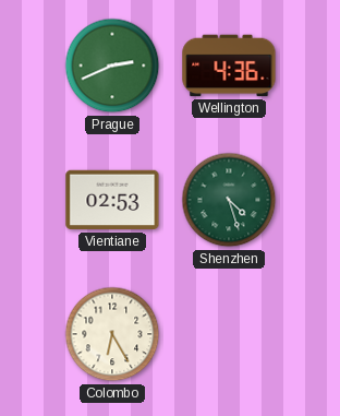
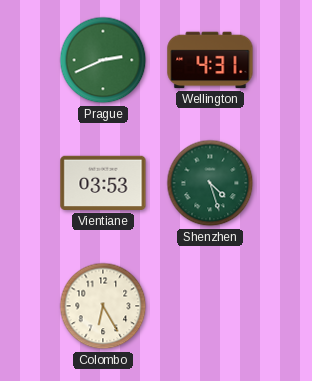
Wellington: 4:36 -> 4:31
Vientiane: 02:53 -> 03:53
